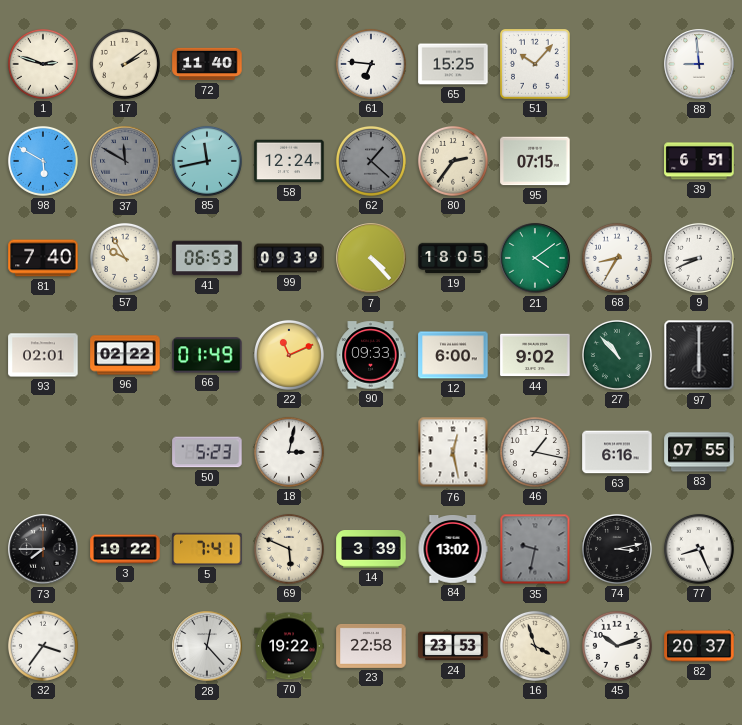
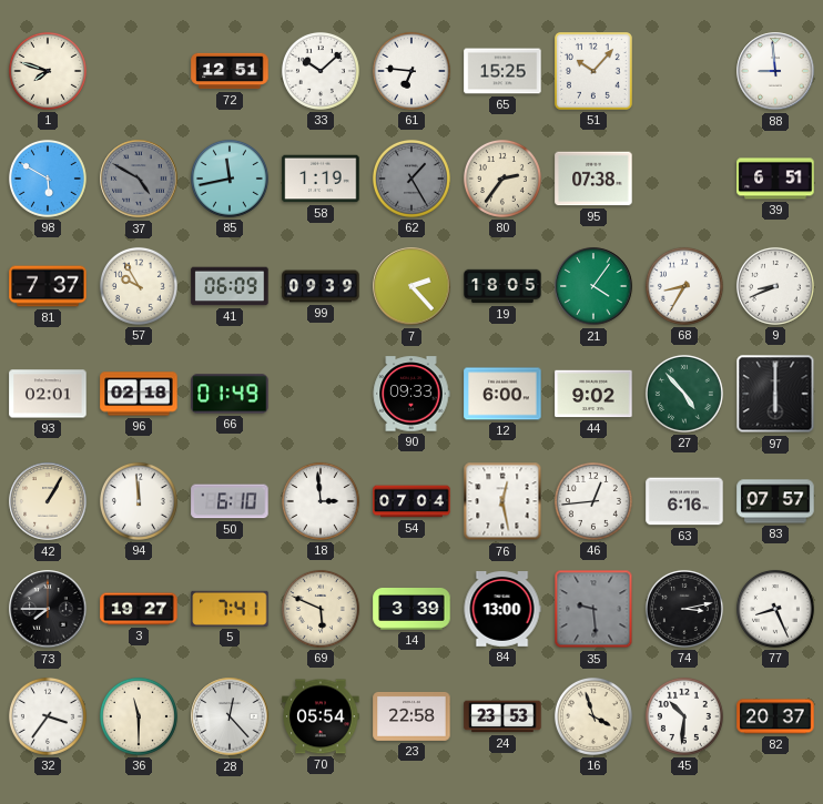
1: 2:48 -> 7:48
17: 2:09 -> none
72: 11:40 -> 12:51
33: none -> 10:08
37: 11:50 -> 4:50
58: 12:24 -> 1:19
62: 1:22 -> 1:25
95: 07:15 -> 07:38
81: 7:40 -> 7:37
41: 06:53 -> 06:09
7: 4:23 -> 2:23
21: 4:09 -> 4:06
96: 02:22 -> 02:18
22: 11:11 -> none
27: 10:53 -> 4:53
42: none -> 1:05
94: none -> 11:59
50: 5:23 -> 6:10
18: 3:02 -> 2:59
54: none -> 07:04
46: 1:17 -> 12:44
83: 07:55 -> 07:57
3: 19:22 -> 19:27
84: 13:02 -> 13:00
35: 9:32 -> 9:29
36: none -> 11:30
70: 19:22 -> 05:54
45: 10:12 -> 10:31
